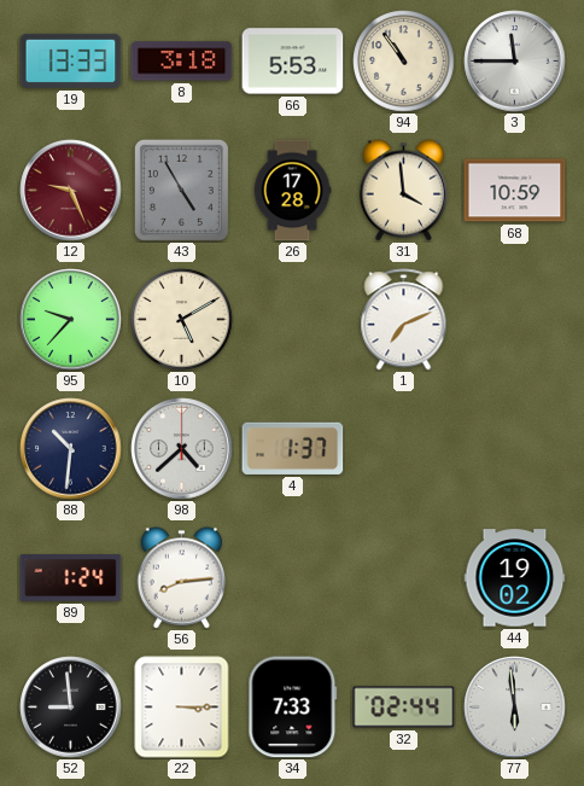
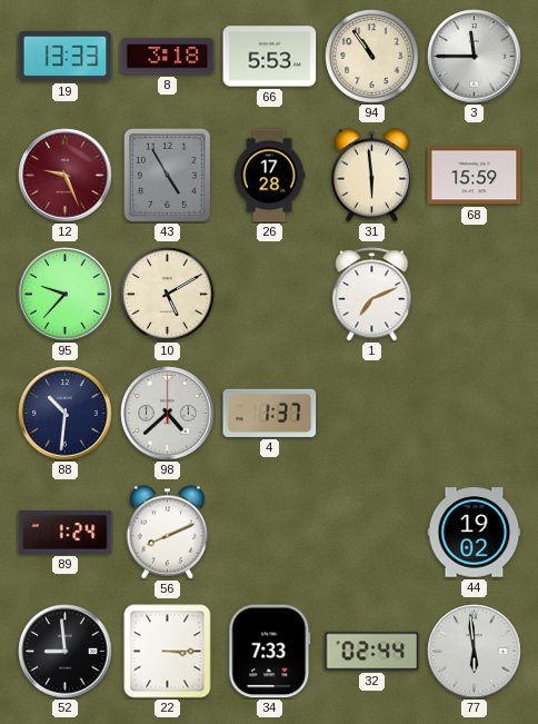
31: 3:59 -> 5:59
68: 10:59 -> 15:59
56: 8:14 -> 8:11
